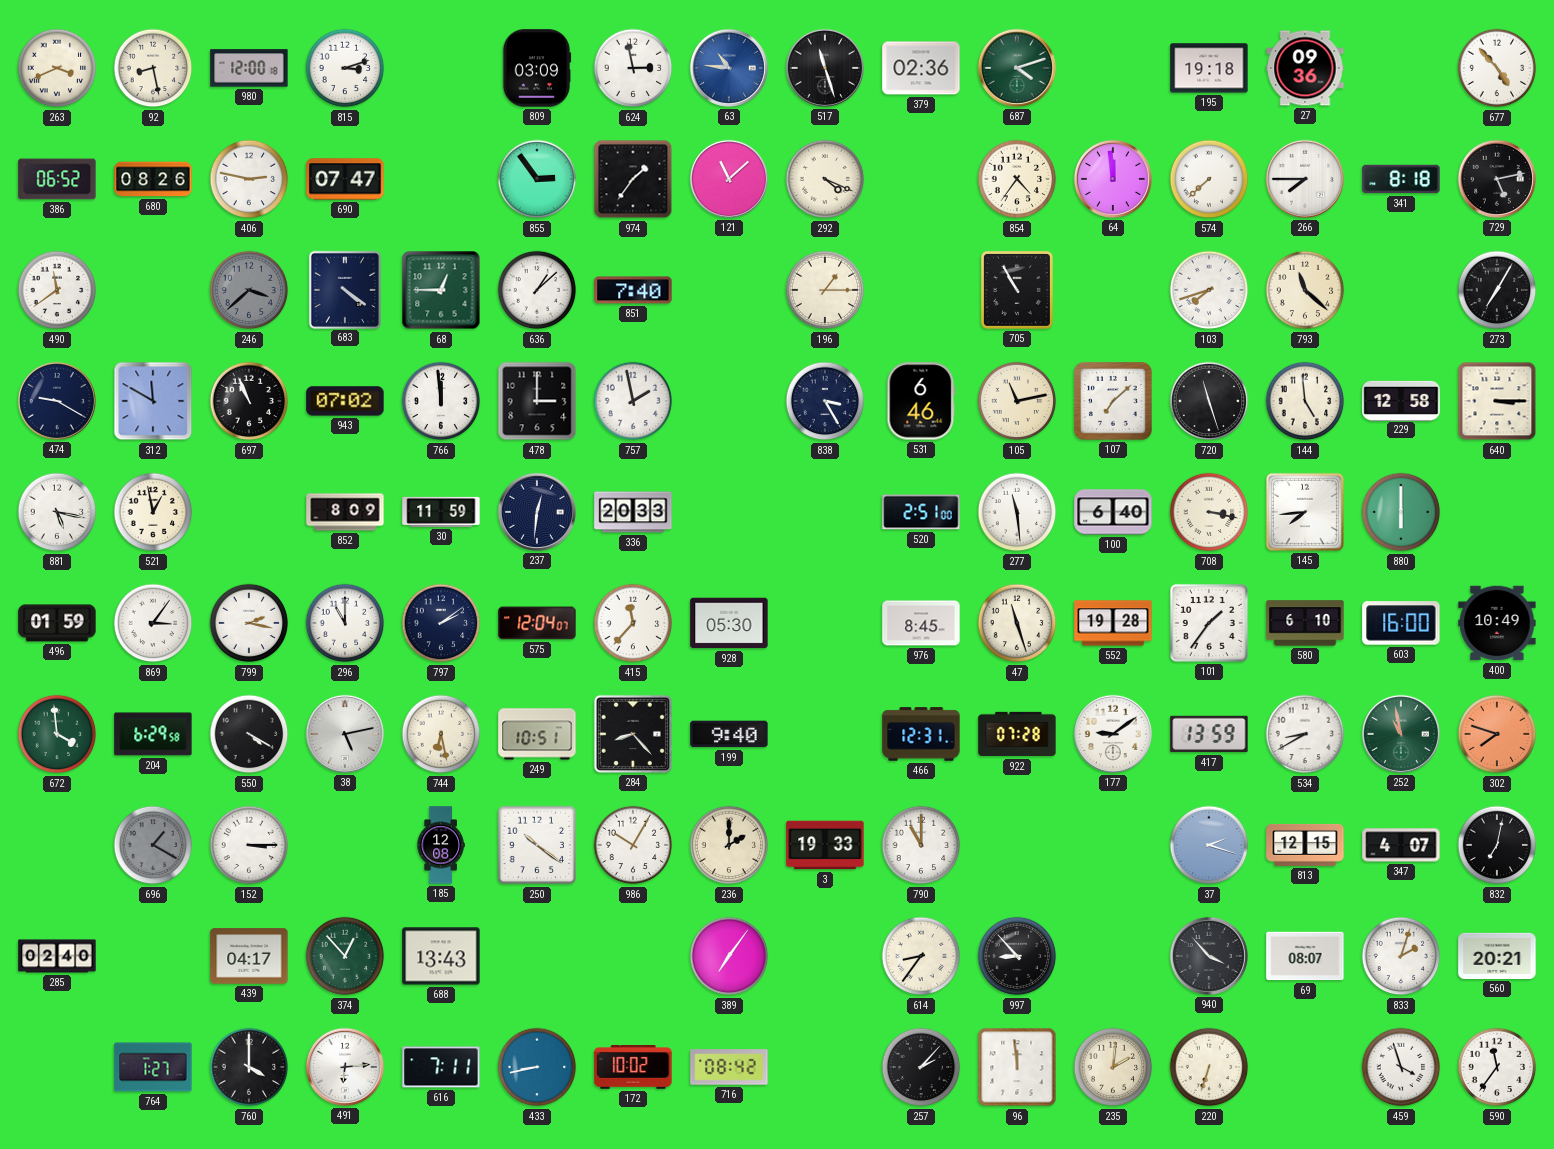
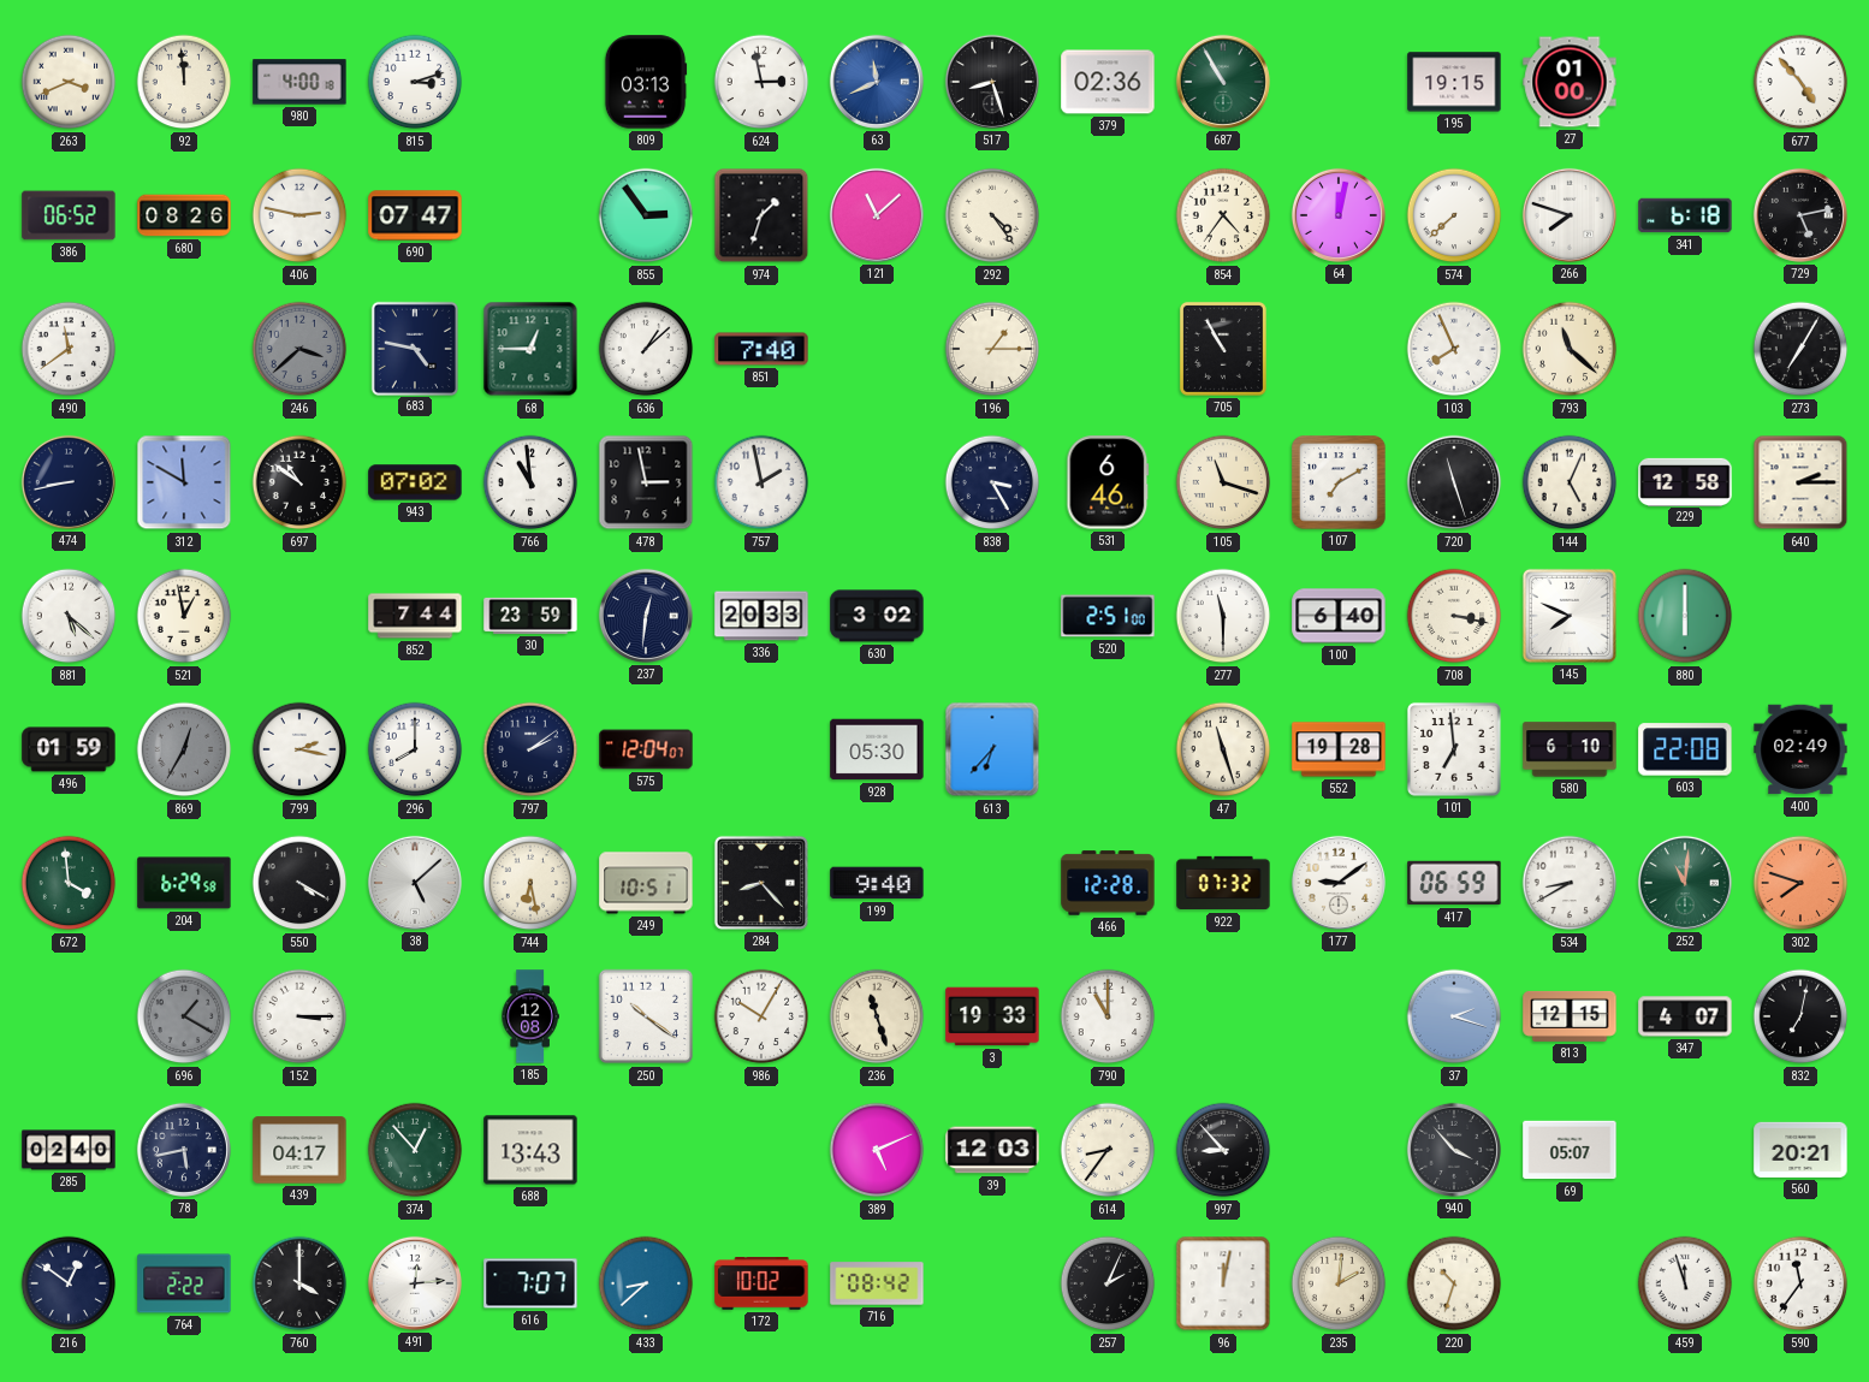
92: 8:28 -> 11:59
980: 12:00 -> 4:00
809: 03:09 -> 03:13
63: 10:46 -> 11:41
517: 11:27 -> 8:27
687: 4:12 -> 10:55
195: 19:18 -> 19:15
27: 09:36 -> 01:00
974: 1:36 -> 1:33
292: 4:19 -> 4:24
64: 11:59 -> 12:02
266: 7:45 -> 7:48
341: 8:18 -> 6:18
683: 4:21 -> 4:47
103: 7:42 -> 7:56
474: 9:20 -> 8:43
697: 10:56 -> 10:51
766: 11:59 -> 10:59
478: 3:00 -> 2:58
105: 11:13 -> 11:18
107: 7:08 -> 7:10
144: 4:59 -> 5:04
640: 3:15 -> 2:15
881: 5:17 -> 5:22
852: 8:09 -> 7:44
30: 11:59 -> 23:59
630: none -> 3:02
277: 11:29 -> 11:30
145: 7:44 -> 7:49
869: 3:06 -> 12:35
869 dial: white -> grey
296: 11:00 -> 8:00
415: 11:37 -> none
613: none -> 6:37
976: 8:45 -> none
101: 1:36 -> 6:59
603: 16:00 -> 22:08
400: 10:49 -> 02:49
38: 5:13 -> 5:08
466: 12:31 -> 12:28
922: 07:28 -> 07:32
417: 13:59 -> 06:59
252: 10:58 -> 11:01
236: 2:00 -> 11:27
78: none -> 5:43
389: 7:06 -> 5:11
39: none -> 12:03
69: 08:07 -> 05:07
833: 2:03 -> none
216: none -> 12:51
764: 1:27 -> 2:22
491: 6:14 -> 12:14
616: 7:11 -> 7:07
433: 8:43 -> 8:38
257: 2:07 -> 2:04
96: 11:59 -> 12:02
220: 6:33 -> 10:33
459: 3:57 -> 11:57
